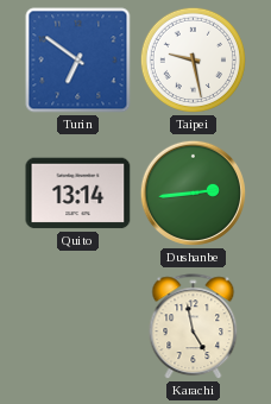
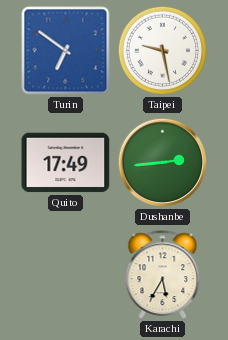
Quito: 13:14 -> 17:49
Karachi: 4:58 -> 5:35
